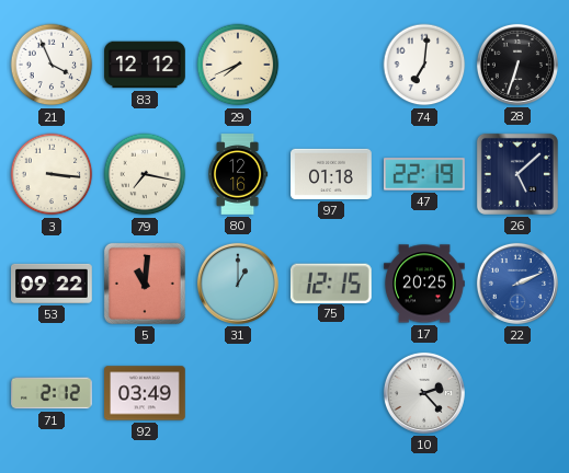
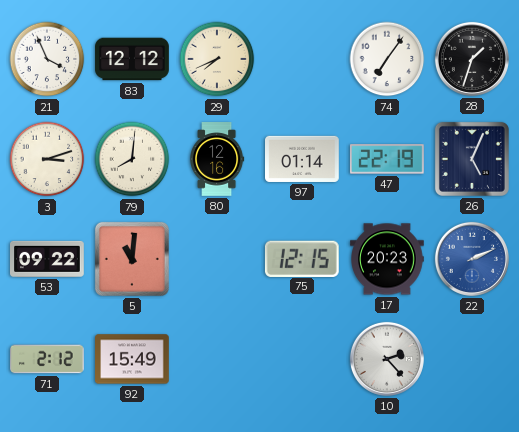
74: 7:01 -> 7:06
28: 6:33 -> 1:33
3: 3:16 -> 3:12
79: 7:17 -> 8:01
97: 01:18 -> 01:14
26: 5:08 -> 5:04
31: 1:00 -> none
17: 20:25 -> 20:23
92: 03:49 -> 15:49
